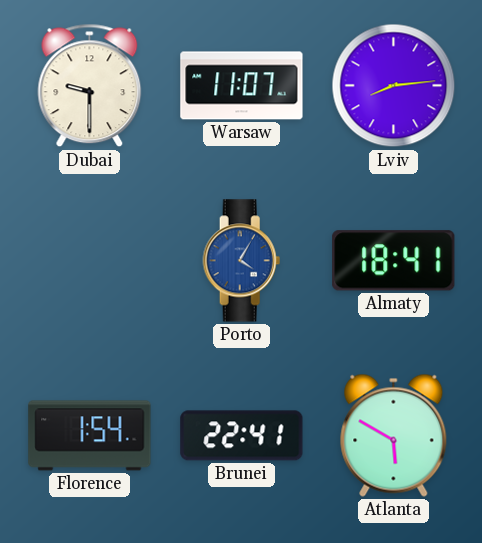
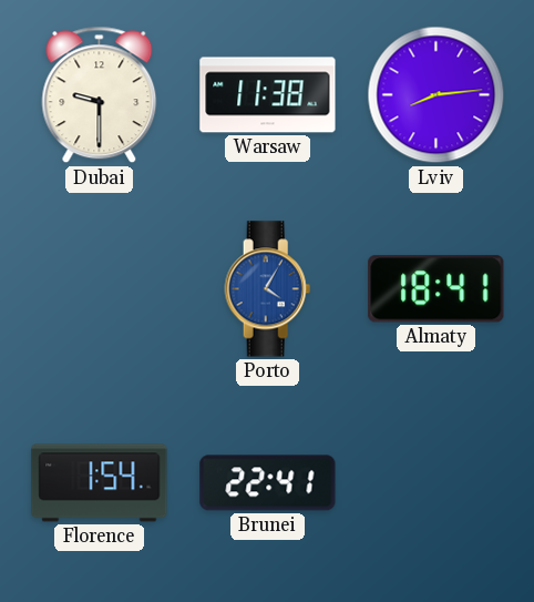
Warsaw: 11:07 -> 11:38
Atlanta: 5:50 -> none
